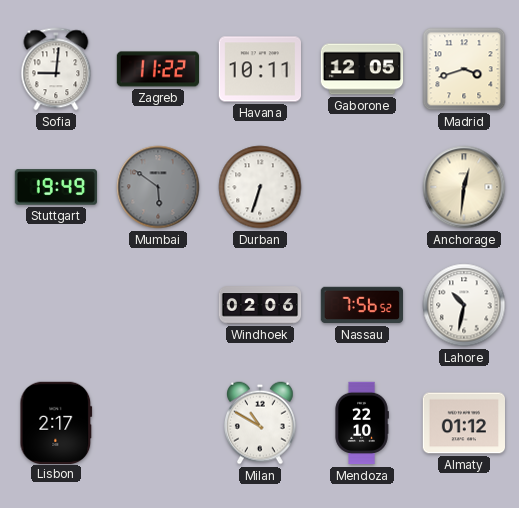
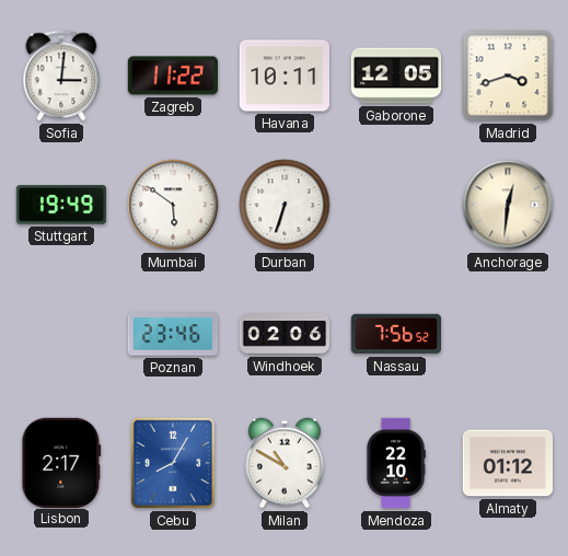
Sofia: 9:01 -> 3:01
Mumbai dial: grey -> white
Poznan: none -> 23:46
Lahore: 10:32 -> none
Cebu: none -> 8:05
